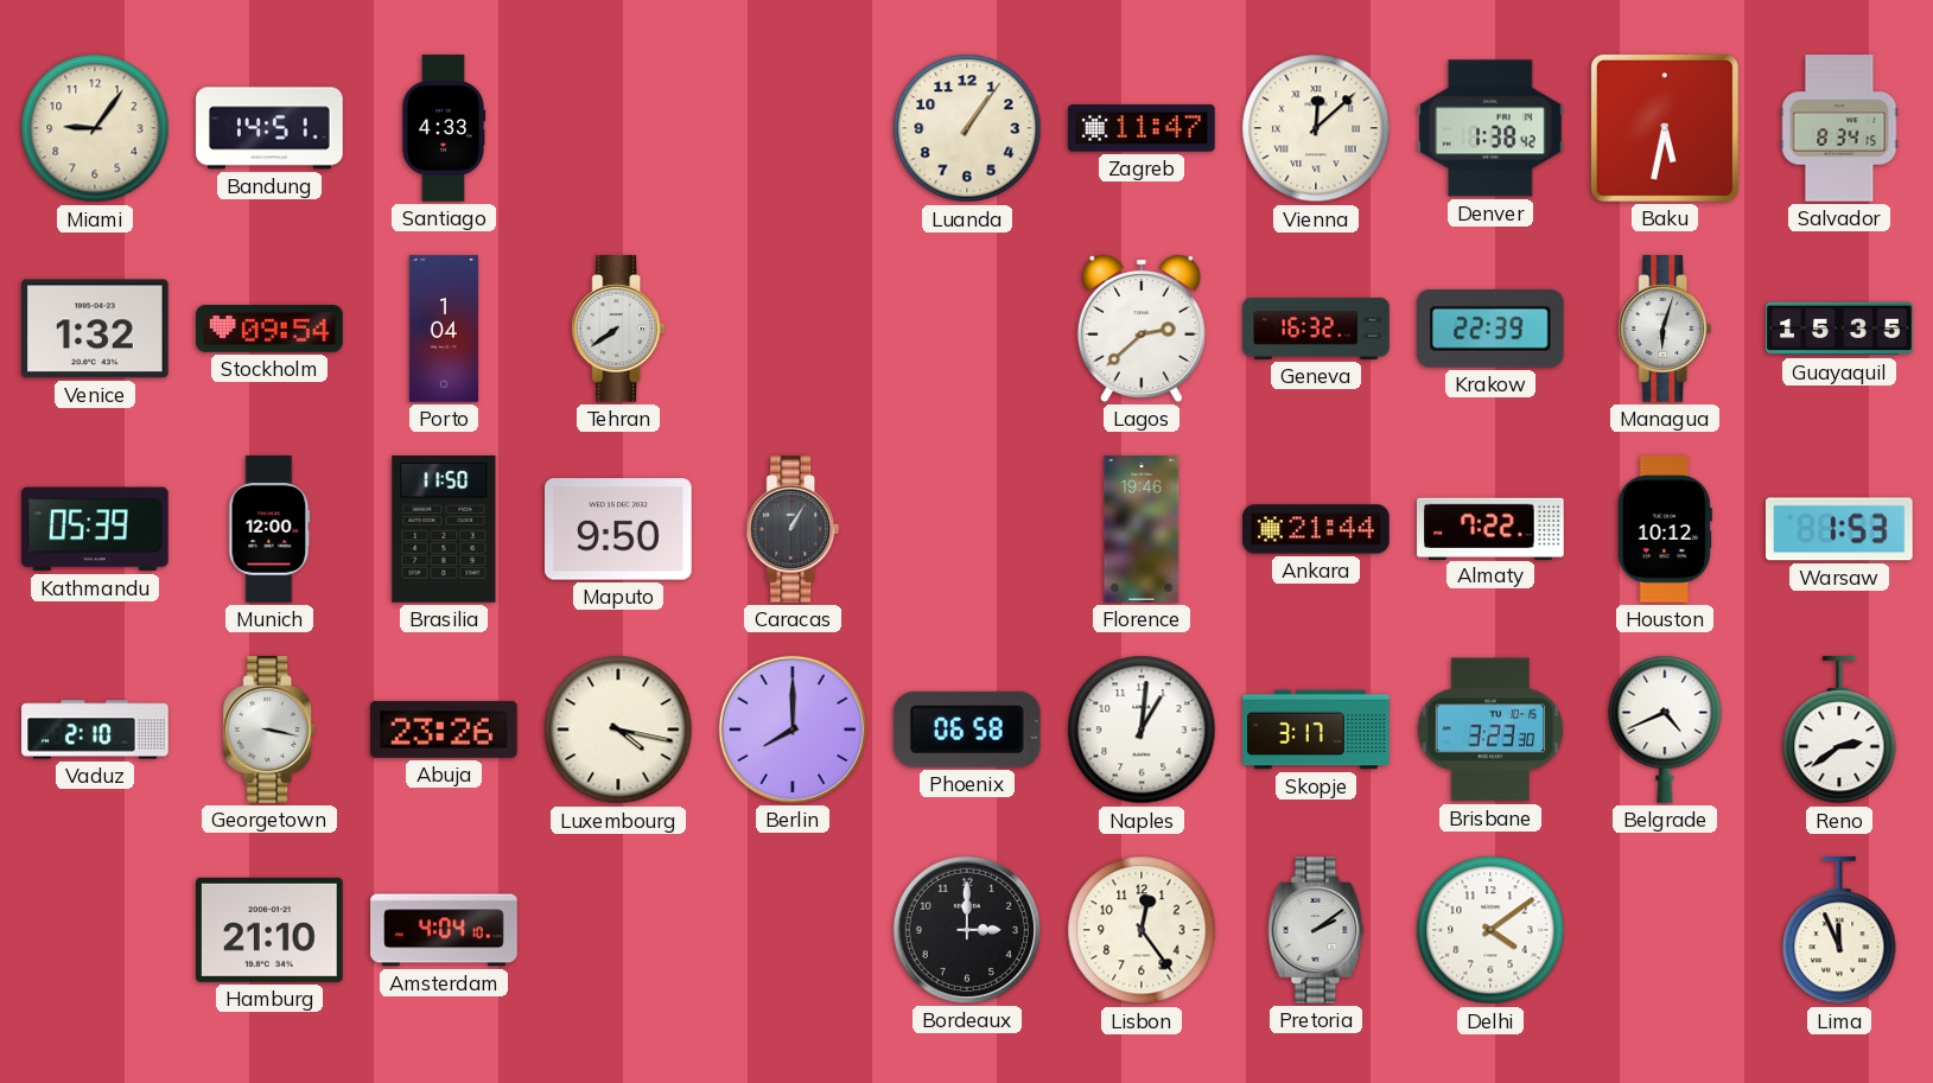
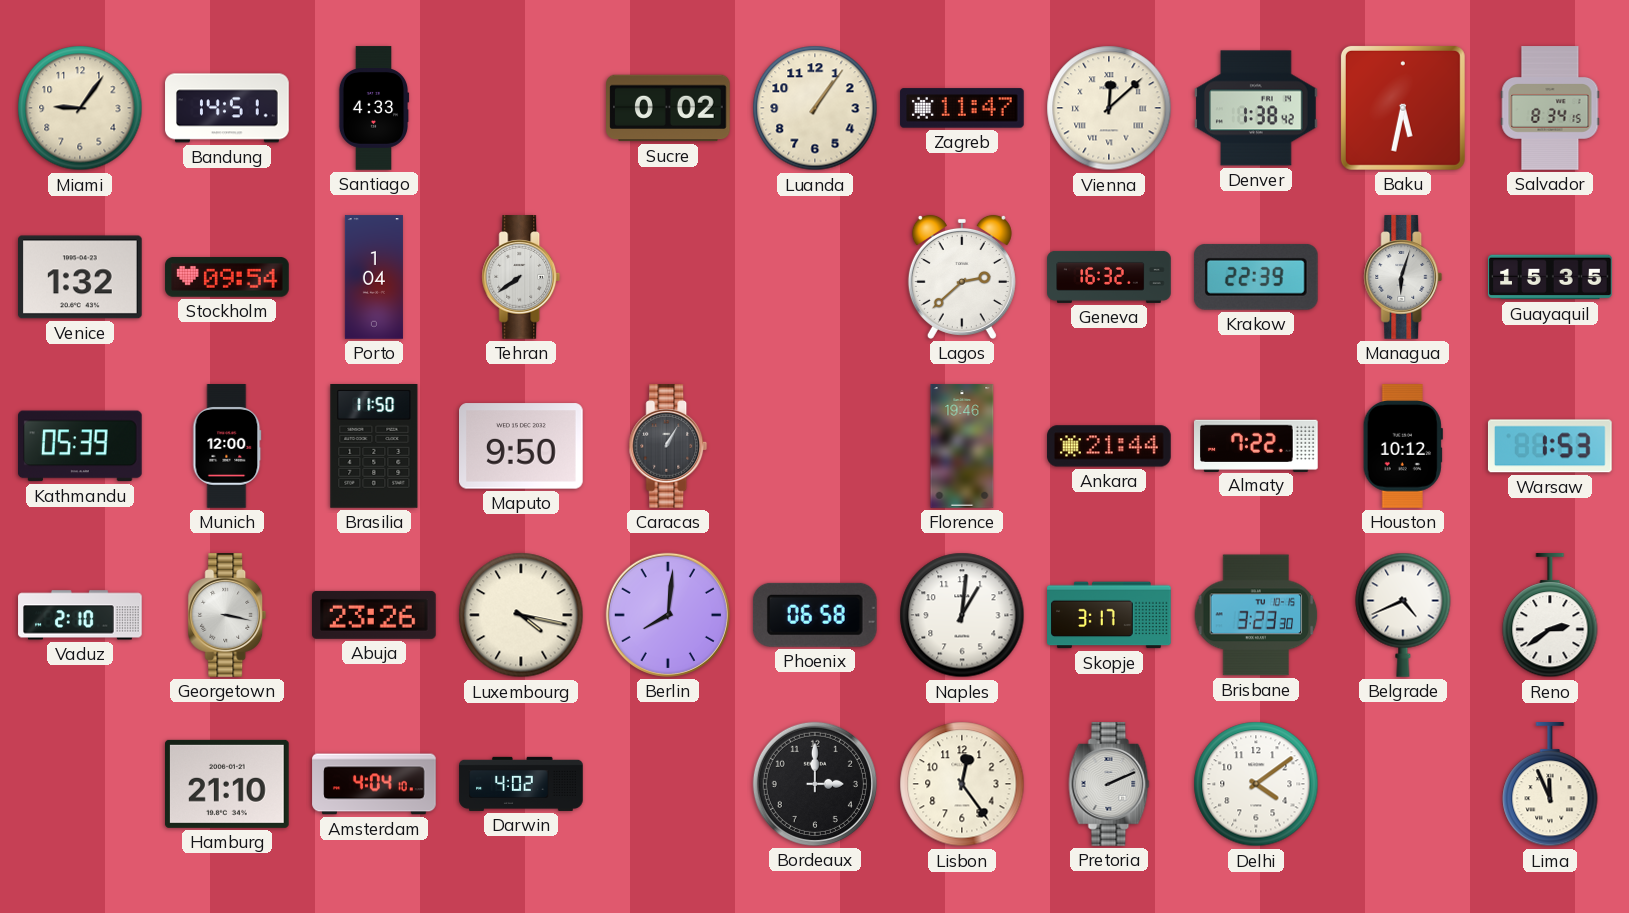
Sucre: none -> 0:02
Berlin: 8:00 -> 8:01
Darwin: none -> 4:02
Pretoria: 2:09 -> 2:11
